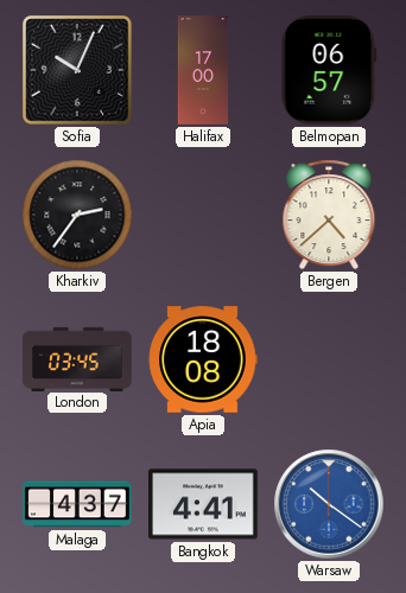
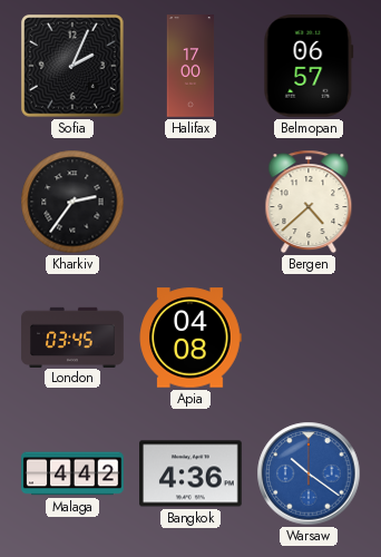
Sofia: 10:04 -> 2:04
Apia: 18:08 -> 04:08
Malaga: 4:37 -> 4:42
Bangkok: 4:41 -> 4:36
